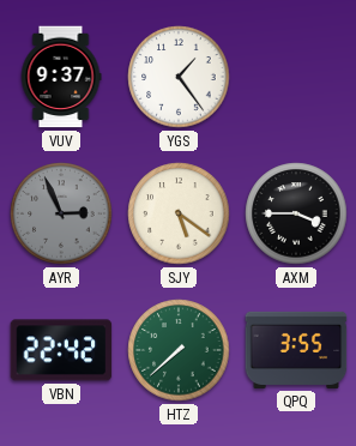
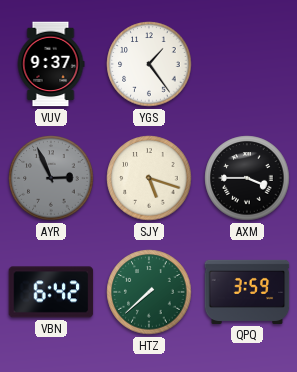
SJY: 5:21 -> 5:18
VBN: 22:42 -> 6:42
QPQ: 3:55 -> 3:59
